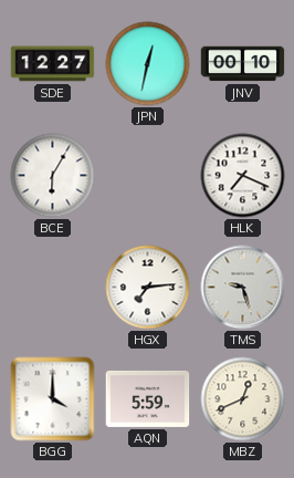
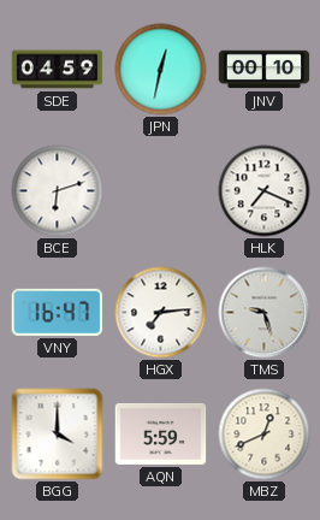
SDE: 12:27 -> 04:59
BCE: 6:05 -> 6:12
VNY: none -> 16:47
